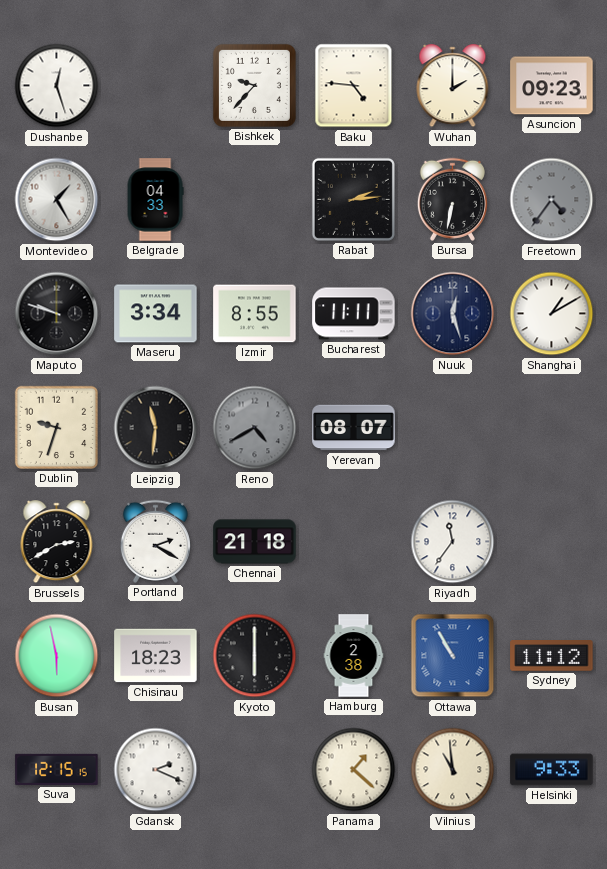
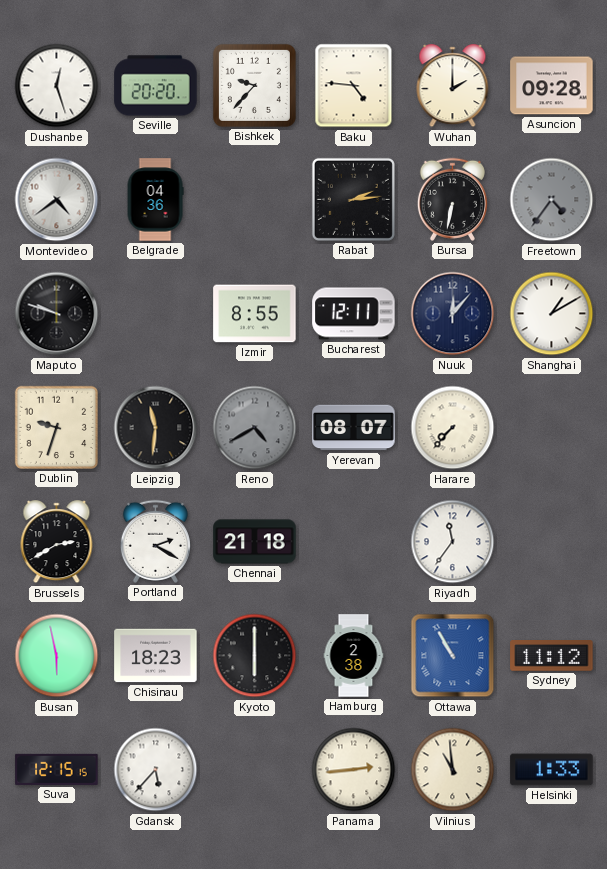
Seville: none -> 20:20
Asuncion: 09:23 -> 09:28
Montevideo: 1:25 -> 4:39
Belgrade: 04:33 -> 04:36
Maseru: 3:34 -> none
Bucharest: 11:11 -> 12:11
Nuuk: 12:27 -> 12:07
Harare: none -> 7:37
Gdansk: 2:19 -> 5:37
Panama: 1:22 -> 2:44
Helsinki: 9:33 -> 1:33
